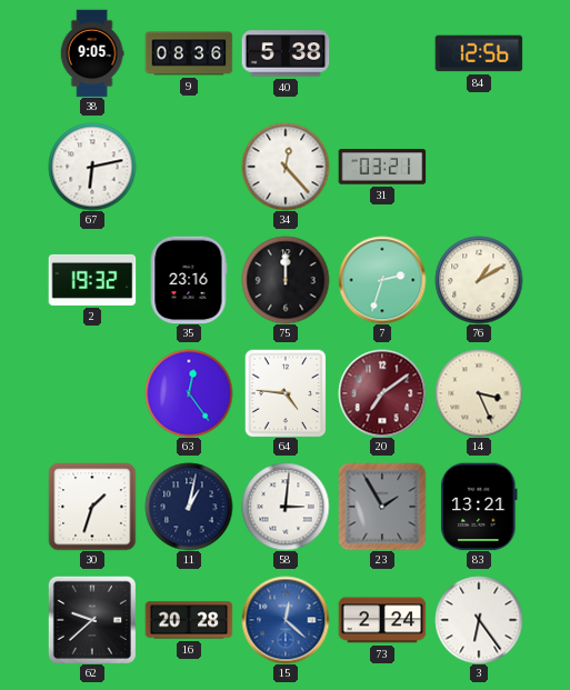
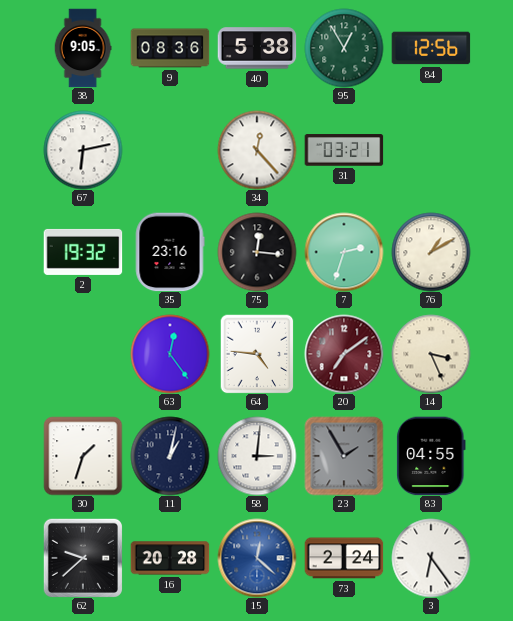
95: none -> 12:55
75: 12:00 -> 12:16
83: 13:21 -> 04:55
